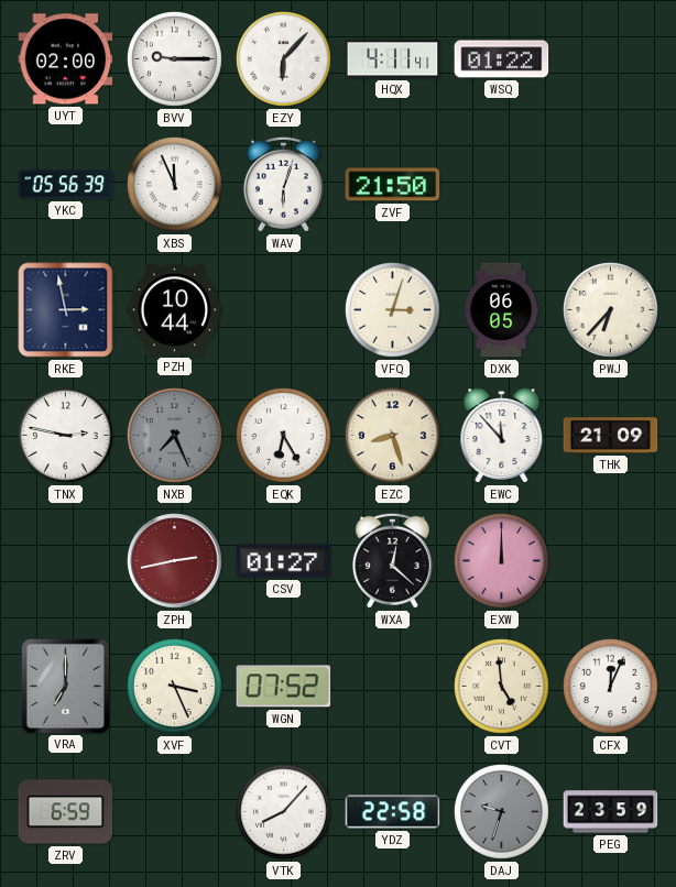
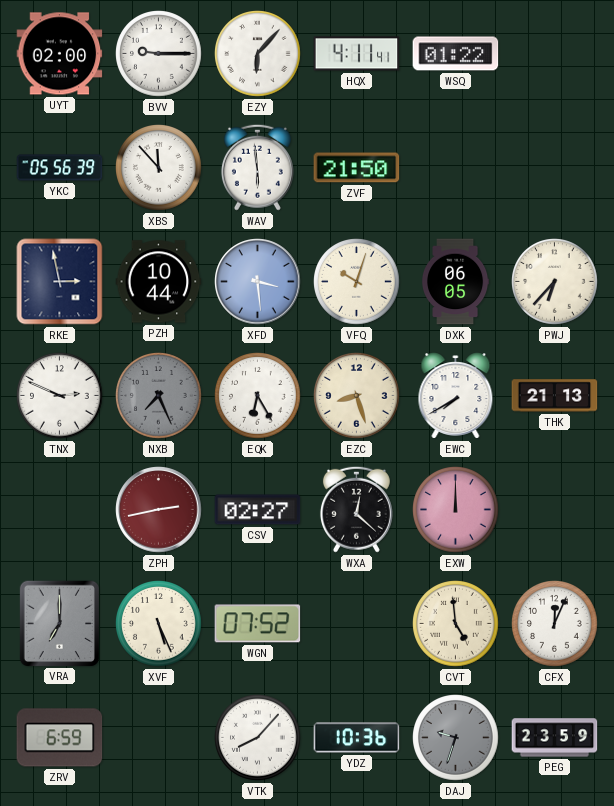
XBS: 11:56 -> 11:53
WAV: 6:03 -> 5:59
XFD: none -> 3:29
VFQ: 3:03 -> 10:03
TNX: 2:47 -> 2:49
EWC: 11:53 -> 7:40
THK: 21:09 -> 21:13
CSV: 01:27 -> 02:27
XVF: 3:26 -> 5:26
YDZ: 22:58 -> 10:36
